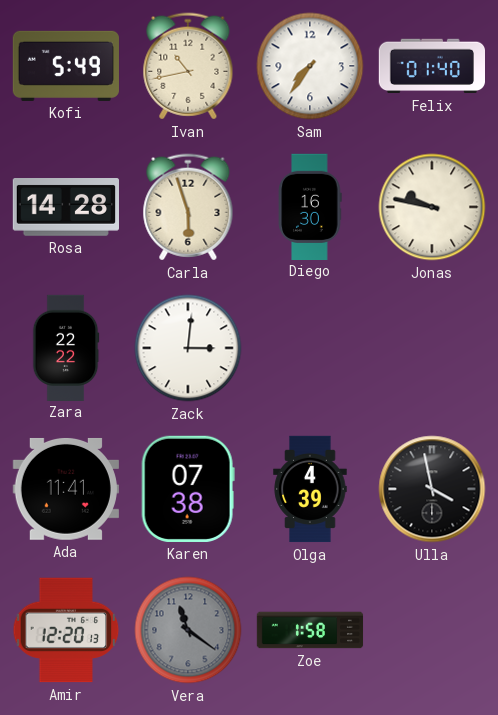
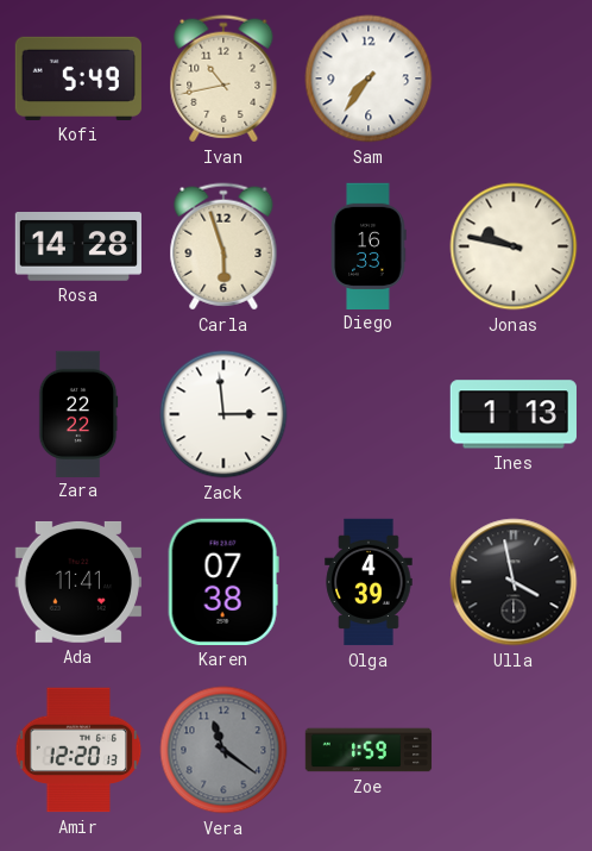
Felix: 01:40 -> none
Diego: 16:30 -> 16:33
Zack: 3:01 -> 2:59
Ines: none -> 1:13
Zoe: 1:58 -> 1:59
